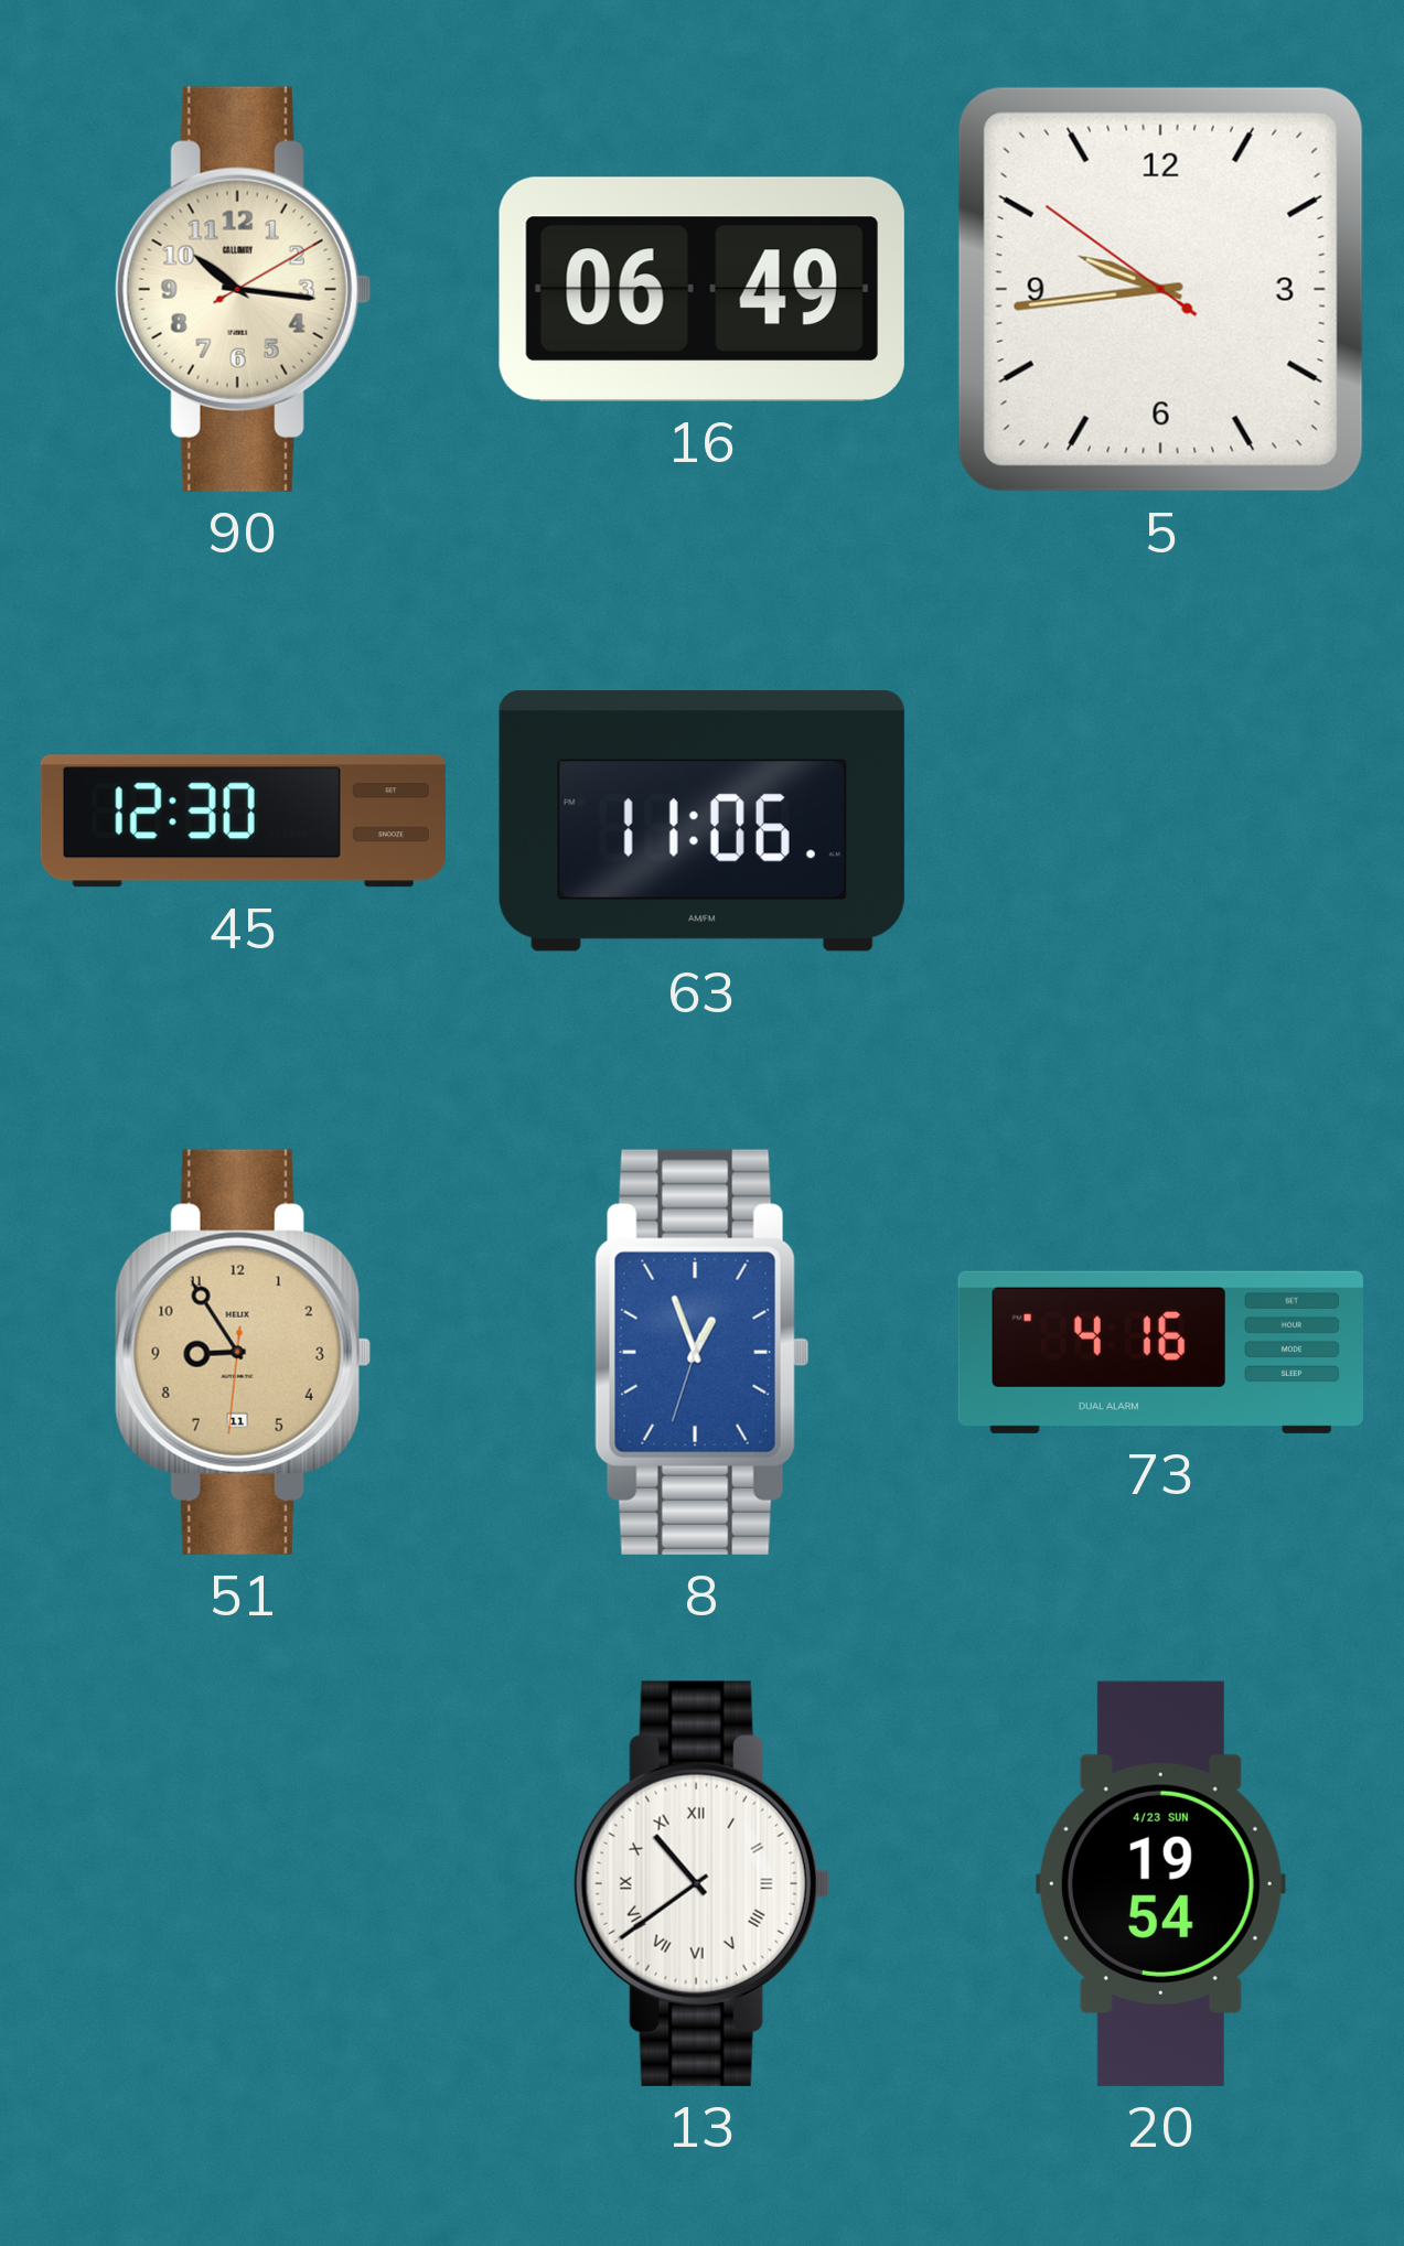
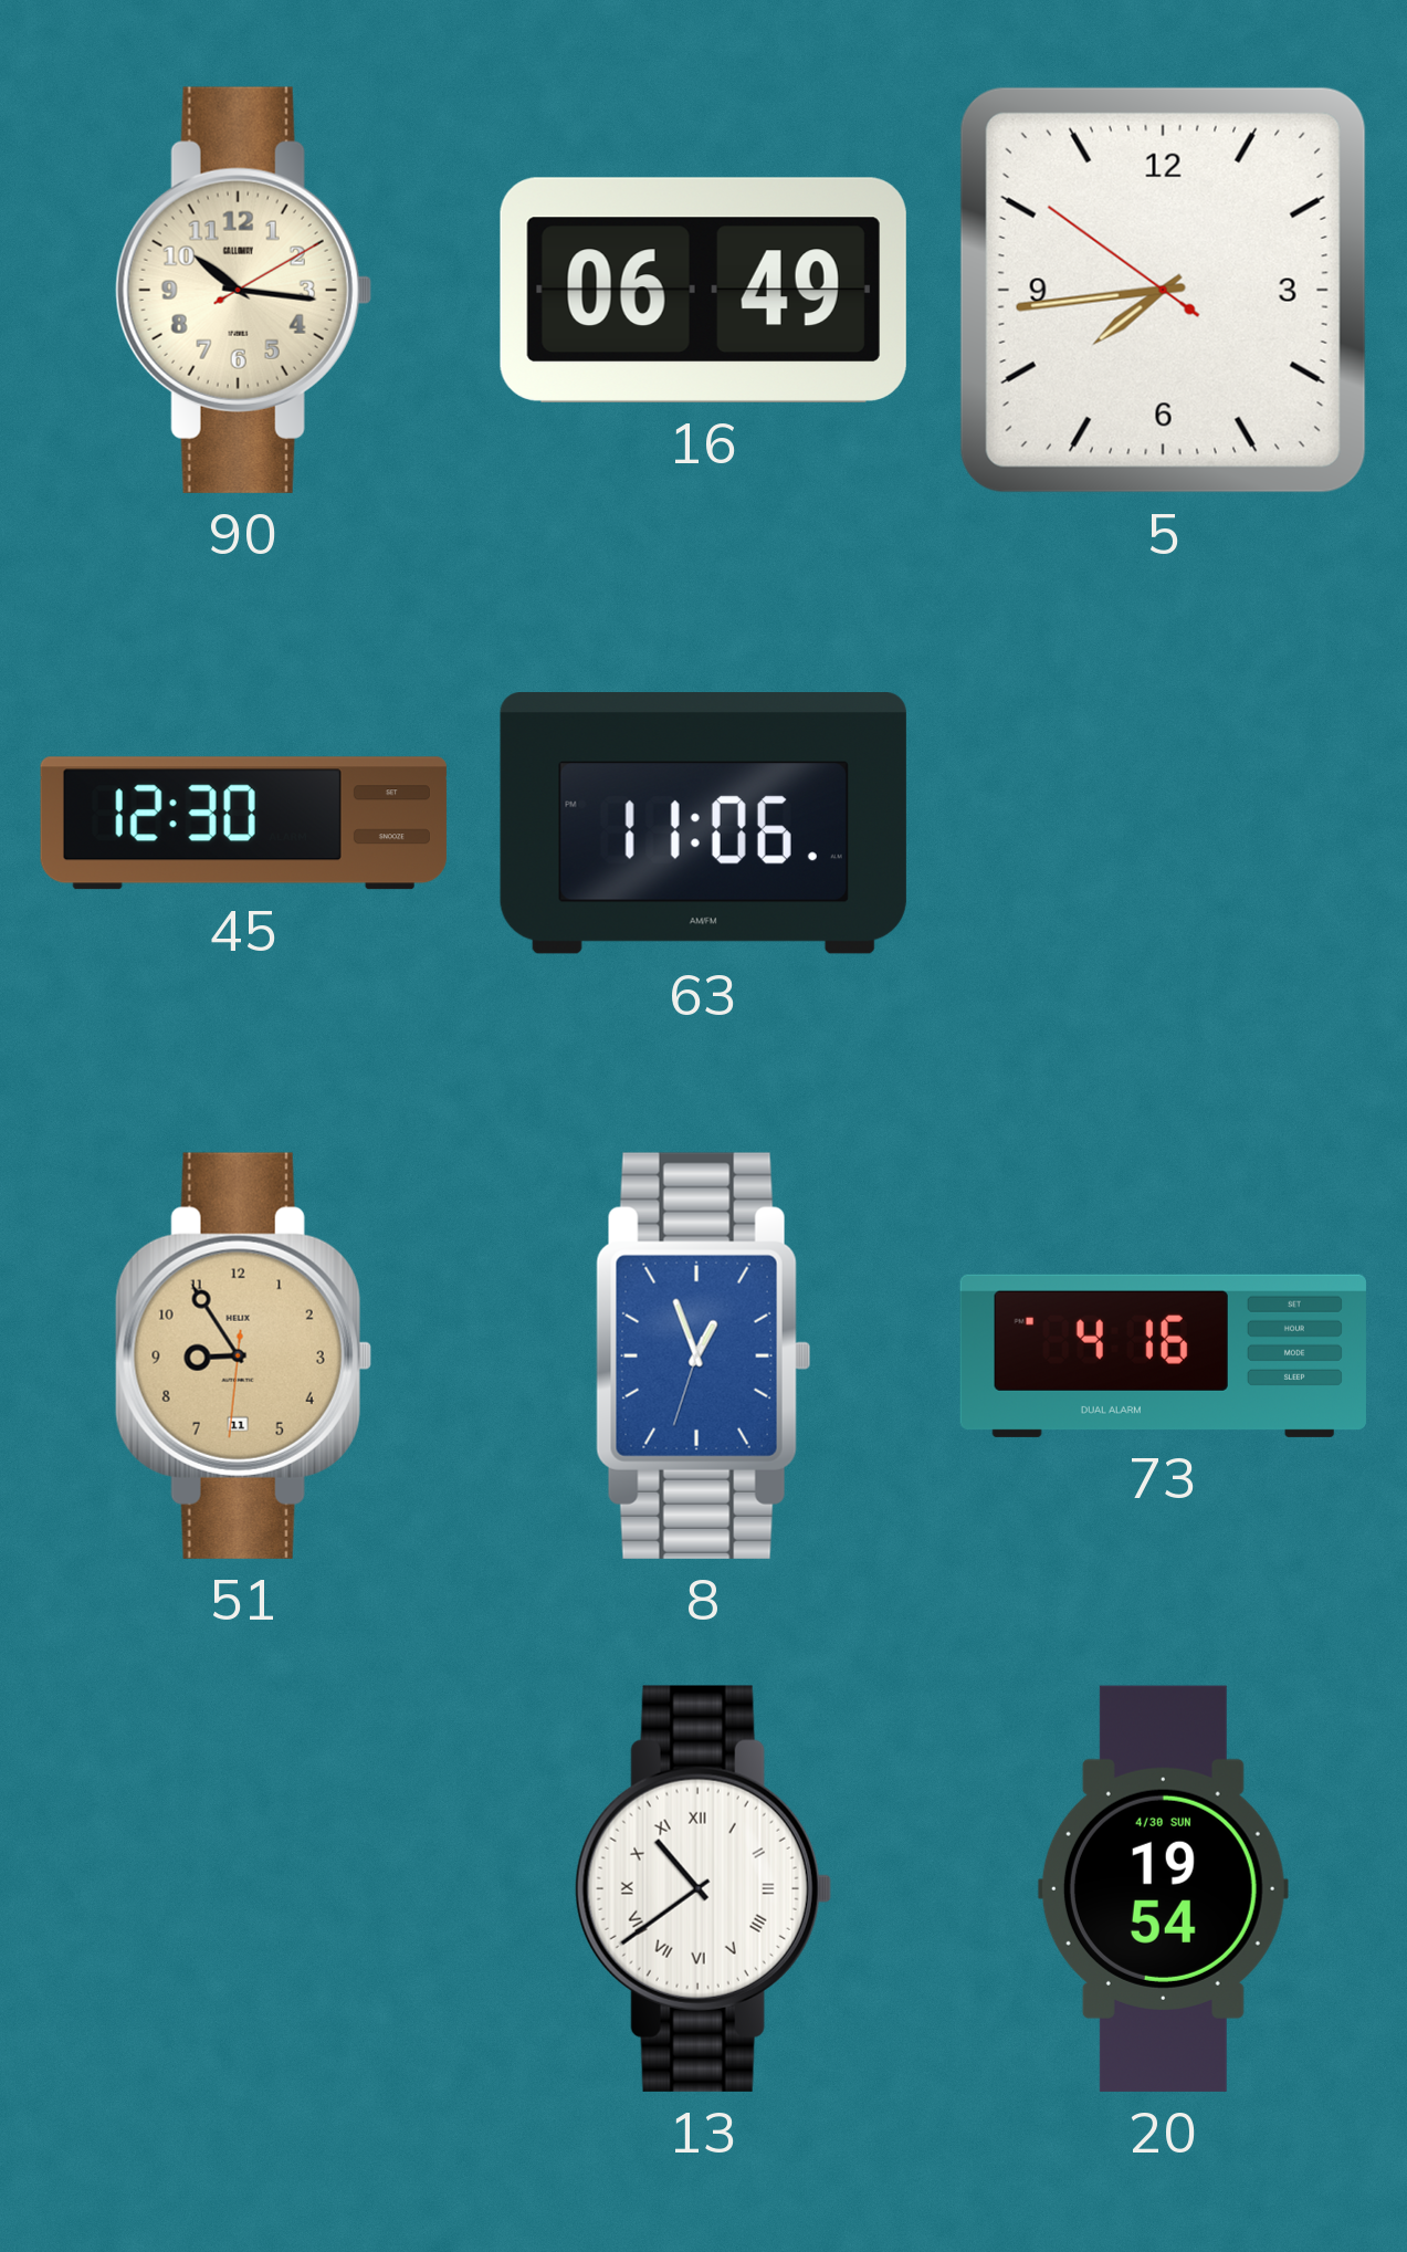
5: 9:43 -> 7:43
20 date: 4/23 SUN -> 4/30 SUN
